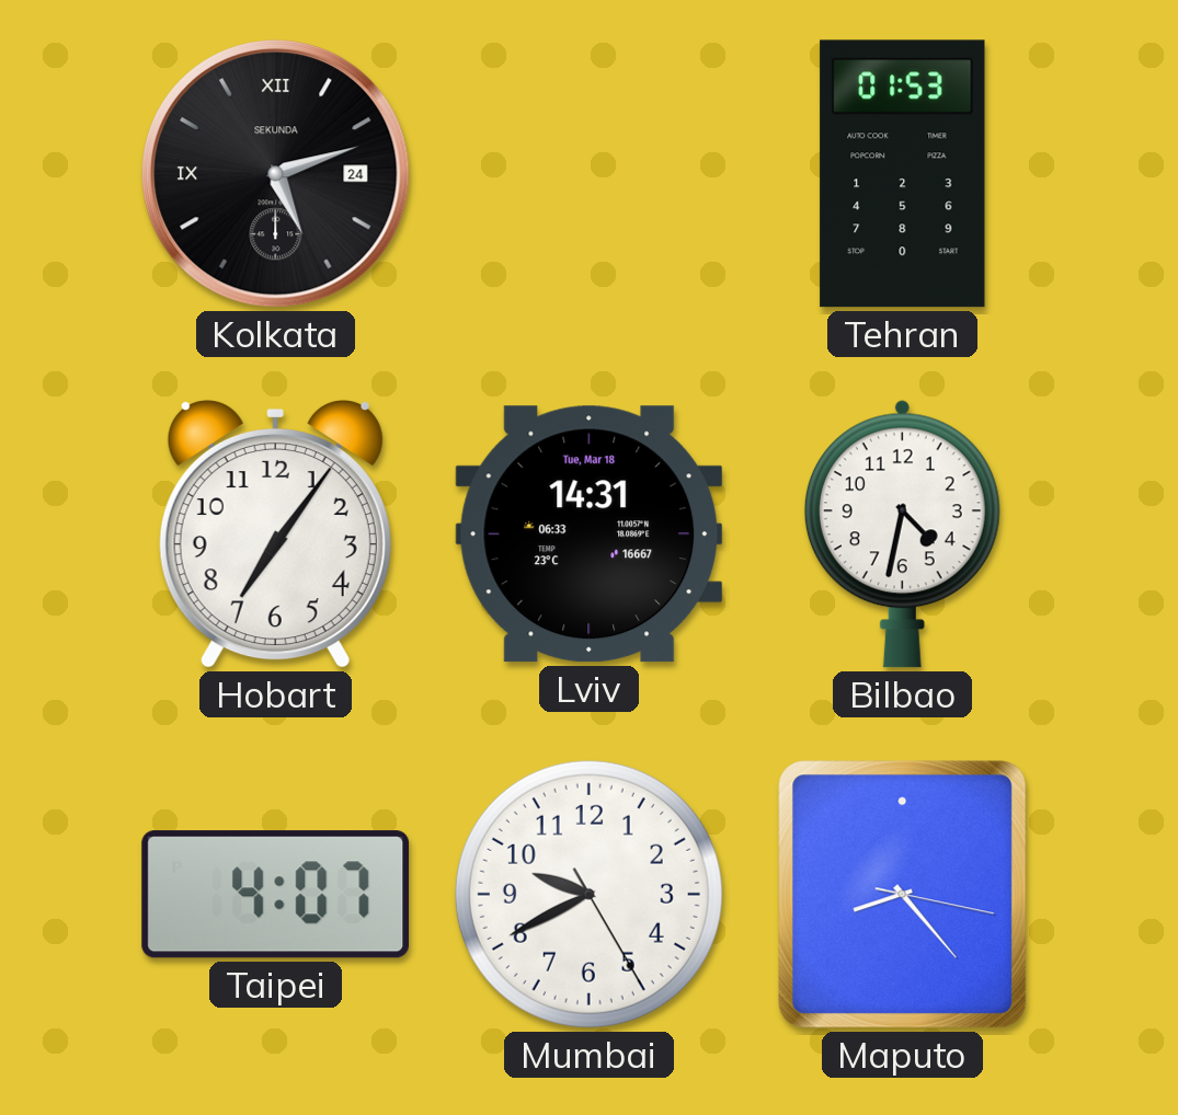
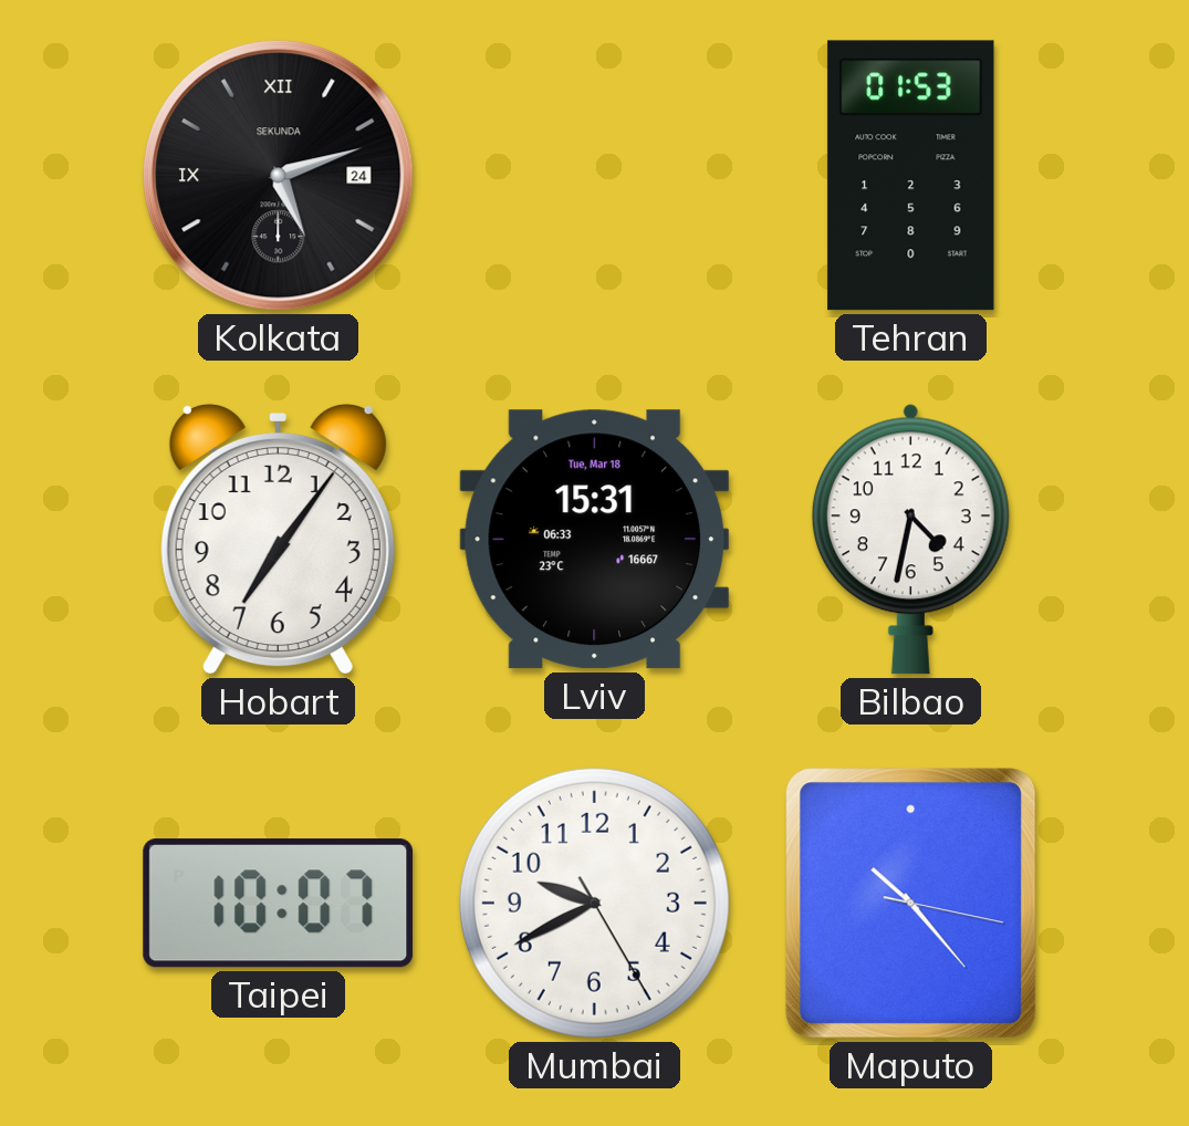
Lviv: 14:31 -> 15:31
Taipei: 4:07 -> 10:07
Maputo: 8:23 -> 10:23
